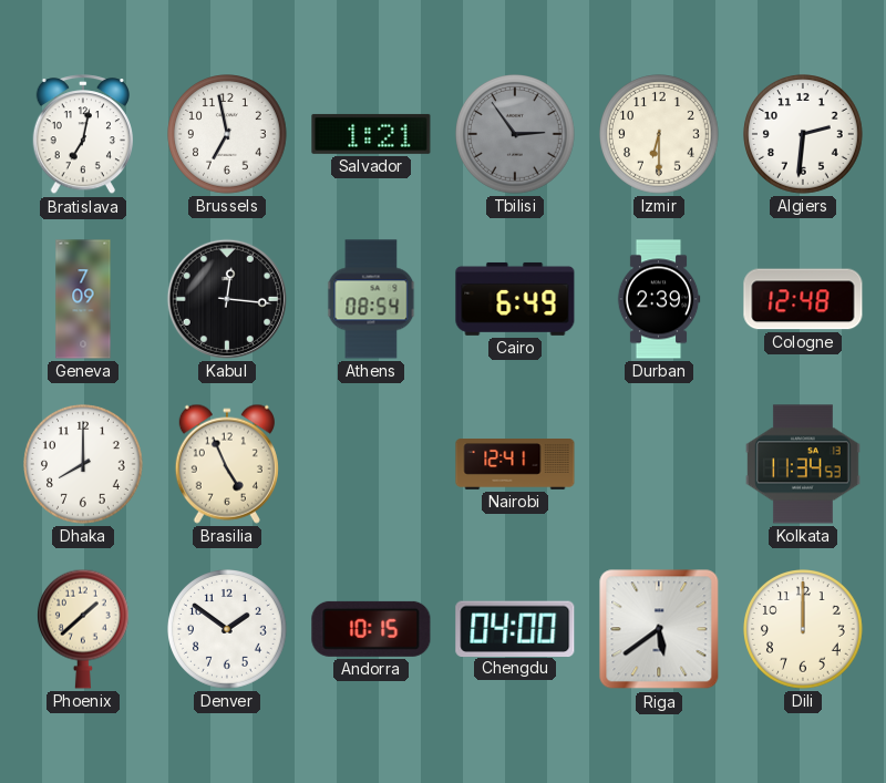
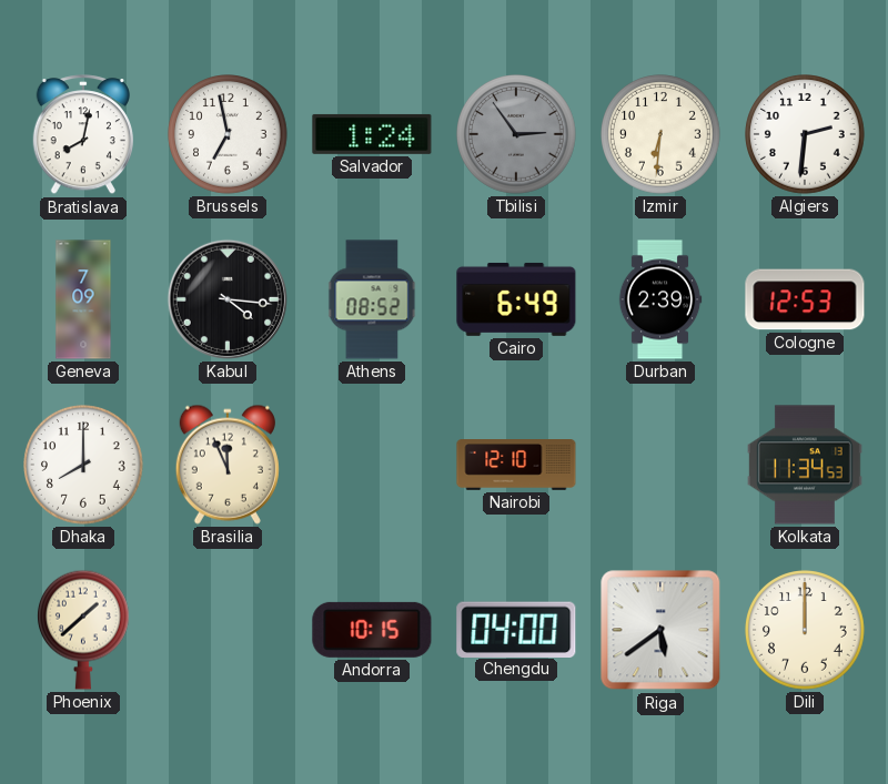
Bratislava: 7:02 -> 8:02
Salvador: 1:21 -> 1:24
Izmir: 6:30 -> 6:31
Kabul: 12:16 -> 4:16
Athens: 08:54 -> 08:52
Cologne: 12:48 -> 12:53
Brasilia: 4:56 -> 11:56
Nairobi: 12:41 -> 12:10
Denver: 1:51 -> none
